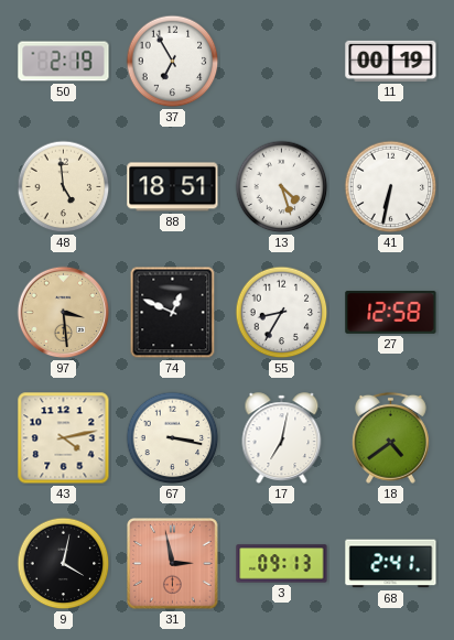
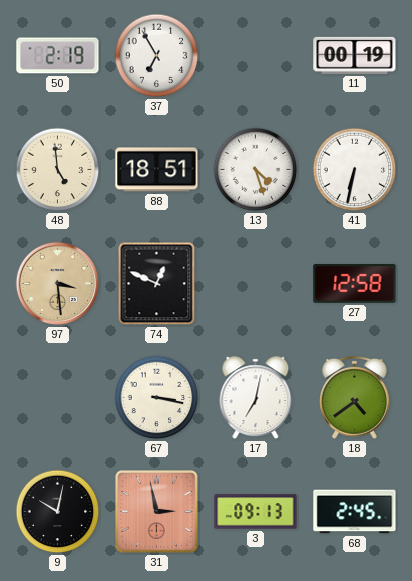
55: 8:35 -> none
43: 4:13 -> none
9: 4:02 -> 10:02
68: 2:41 -> 2:45
